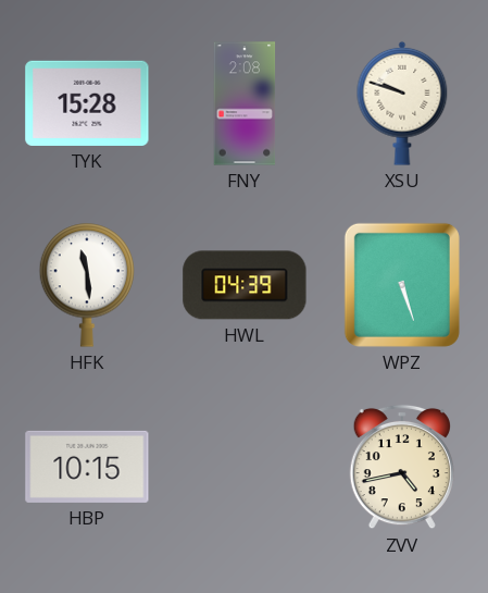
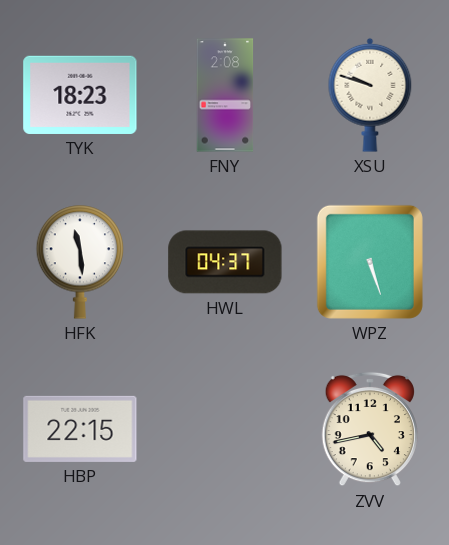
TYK: 15:28 -> 18:23
HWL: 04:39 -> 04:37
HBP: 10:15 -> 22:15
